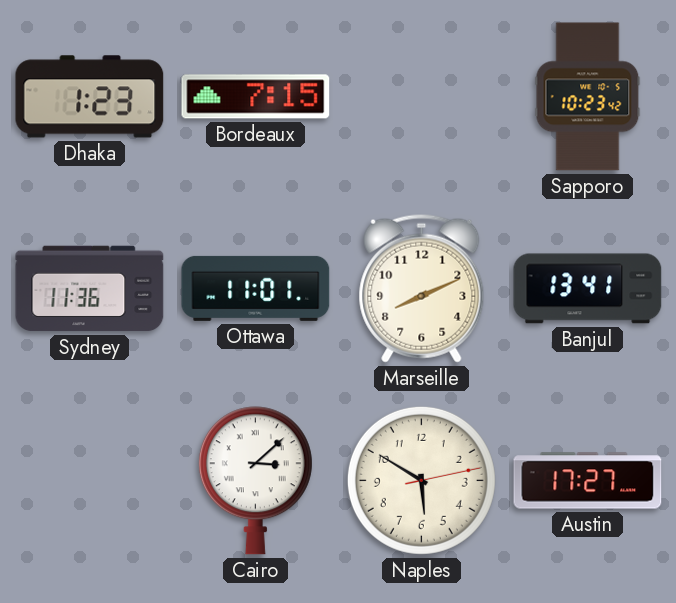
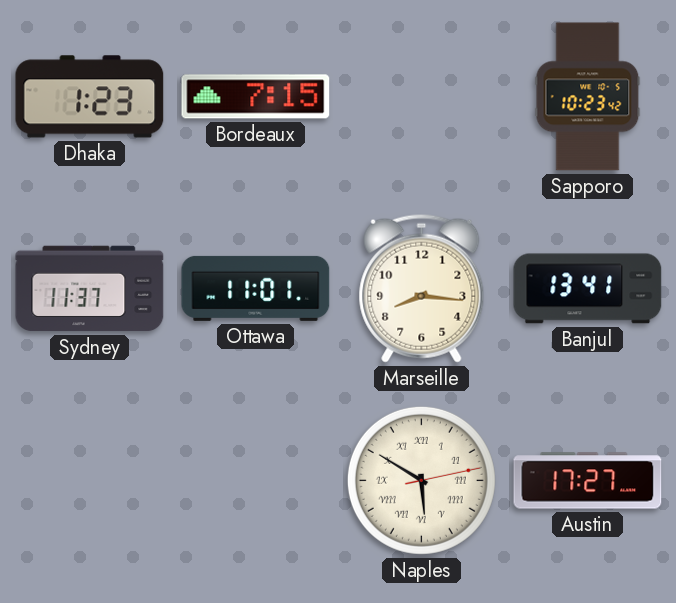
Sydney: 11:36 -> 11:37
Marseille: 8:11 -> 8:16
Cairo: 3:08 -> none
Naples numerals: Arabic -> Roman
